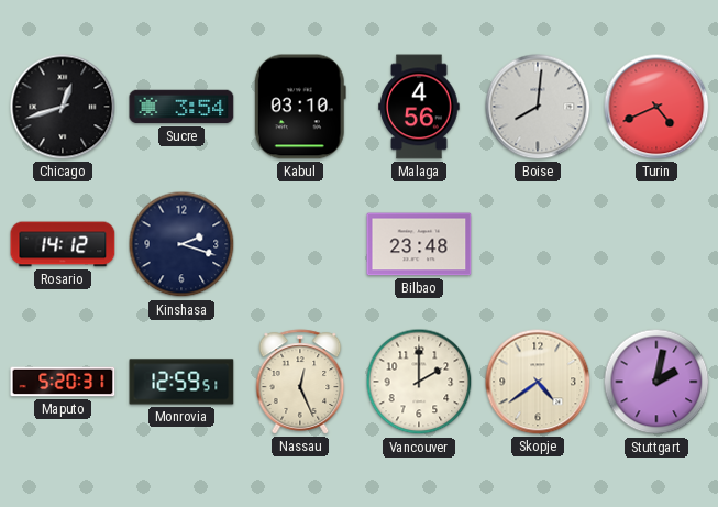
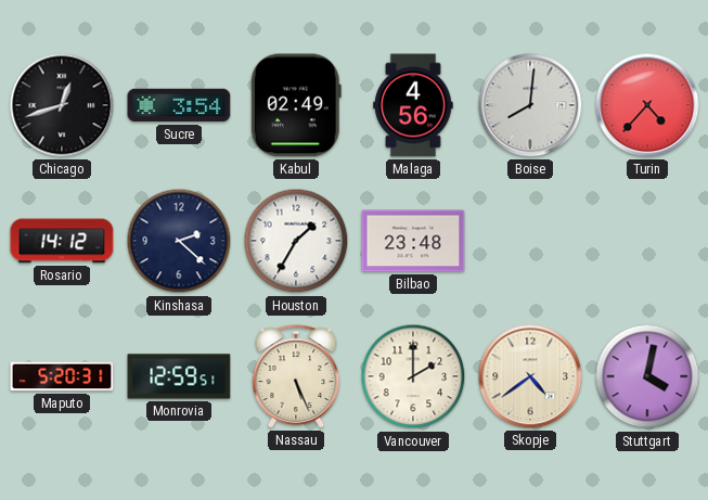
Kabul: 03:10 -> 02:49
Turin: 4:41 -> 4:37
Kinshasa: 2:18 -> 2:22
Houston: none -> 1:35
Nassau: 12:26 -> 5:26
Stuttgart: 2:02 -> 4:02
